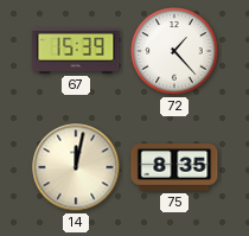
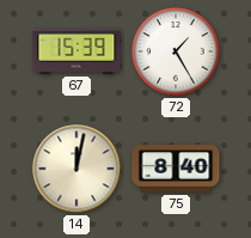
72: 1:23 -> 1:25
75: 8:35 -> 8:40
